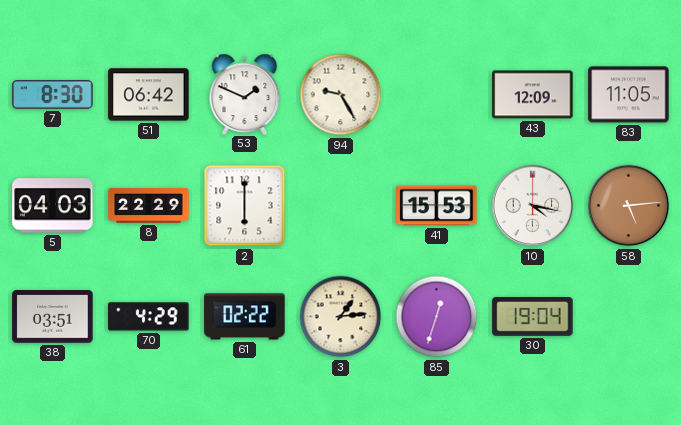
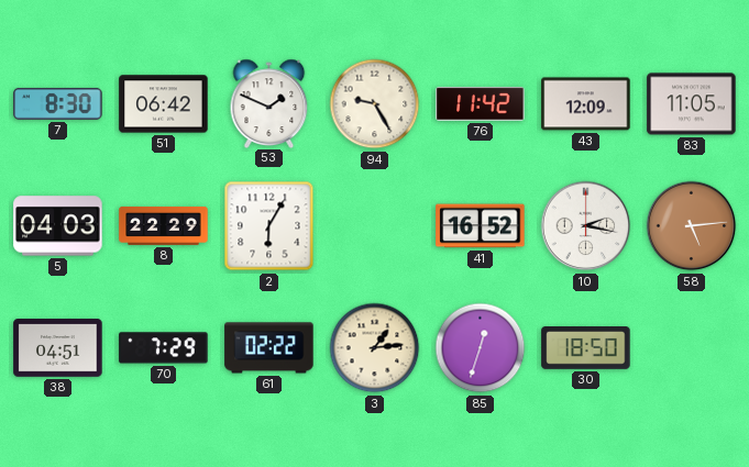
76: none -> 11:42
2: 6:00 -> 6:05
41: 15:53 -> 16:52
10: 4:17 -> 2:17
38: 03:51 -> 04:51
70: 4:29 -> 7:29
30: 19:04 -> 18:50
